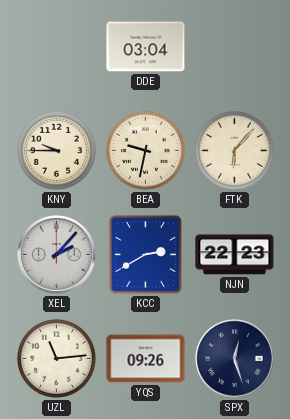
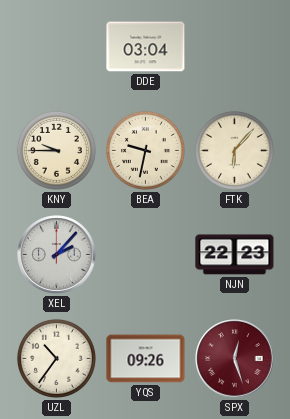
KCC: 2:40 -> none
UZL: 11:14 -> 10:36
SPX dial: navy -> burgundy
